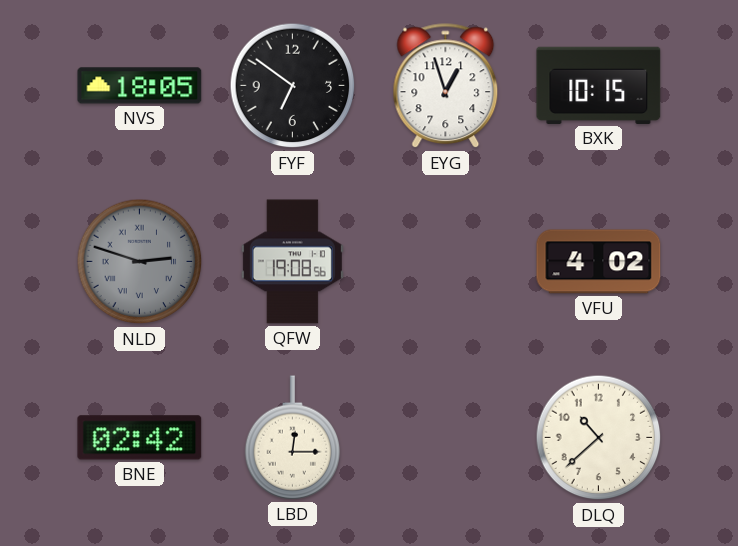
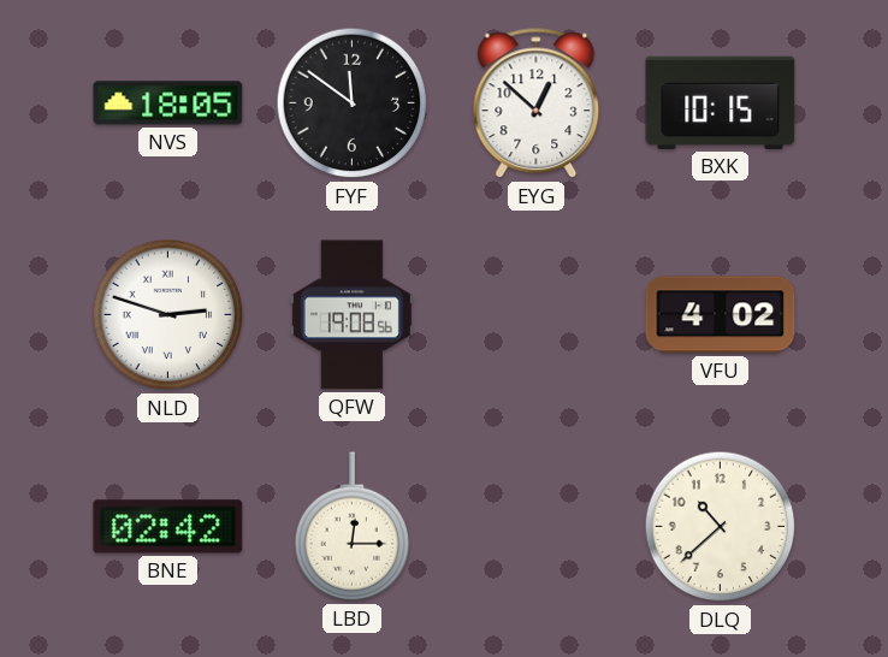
FYF: 6:51 -> 11:51
EYG: 12:57 -> 12:52
NLD dial: grey -> white
